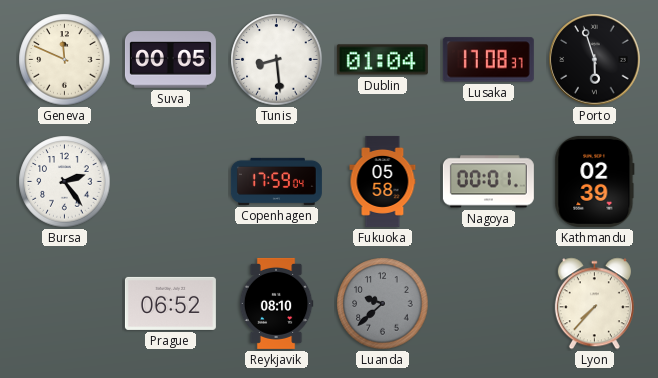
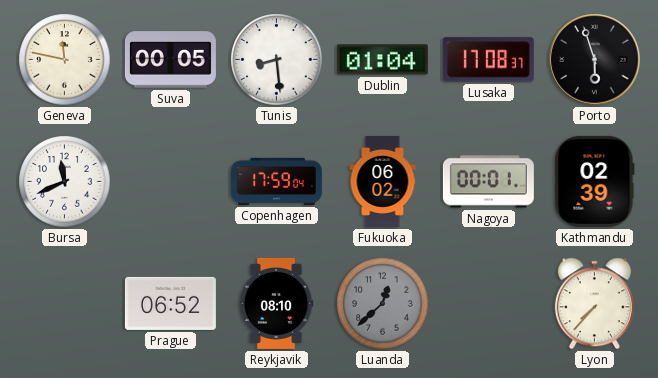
Geneva: 11:49 -> 11:47
Bursa: 2:24 -> 11:41
Fukuoka: 05:58 -> 06:02
Luanda: 9:38 -> 12:38
